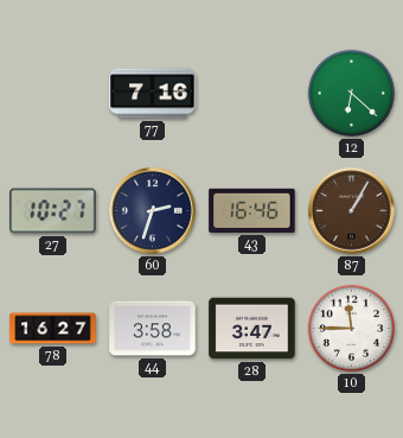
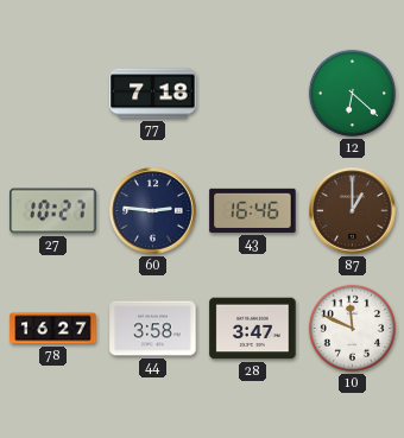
77: 7:16 -> 7:18
60: 2:33 -> 2:46
87: 1:05 -> 1:00
10: 11:45 -> 11:49
